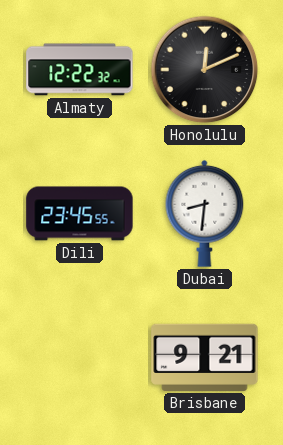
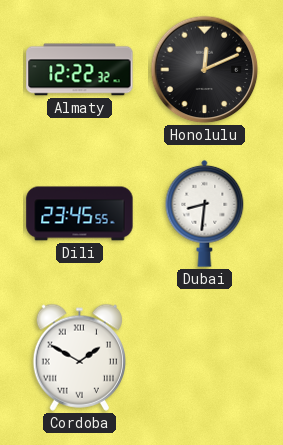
Cordoba: none -> 1:50
Brisbane: 9:21 -> none
